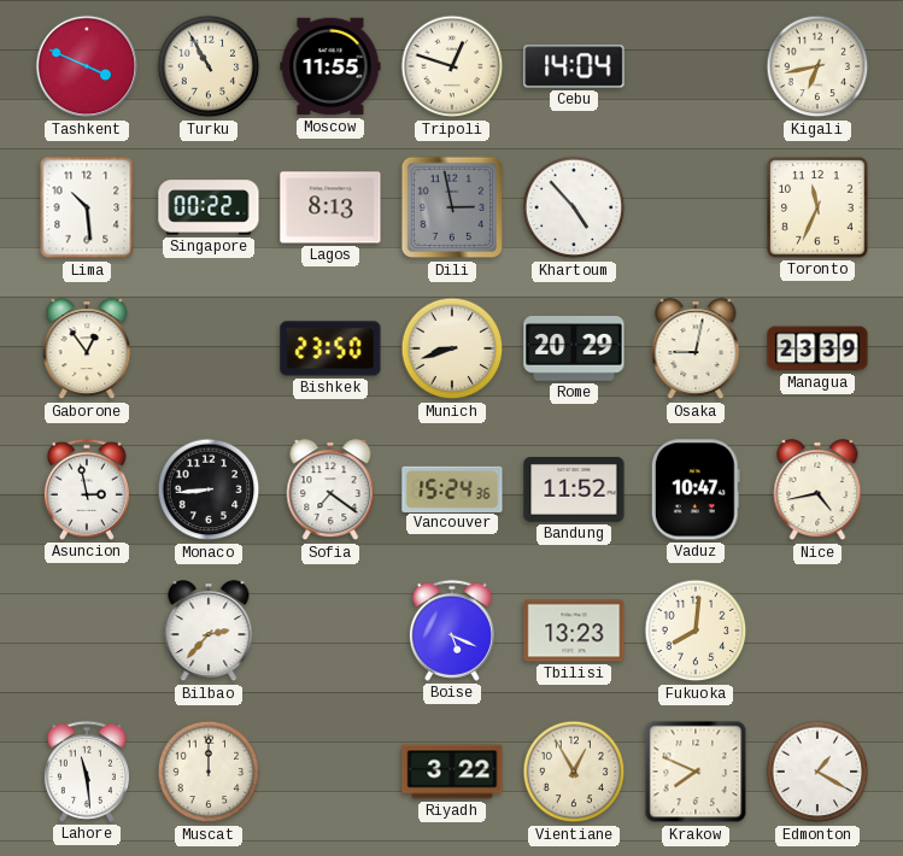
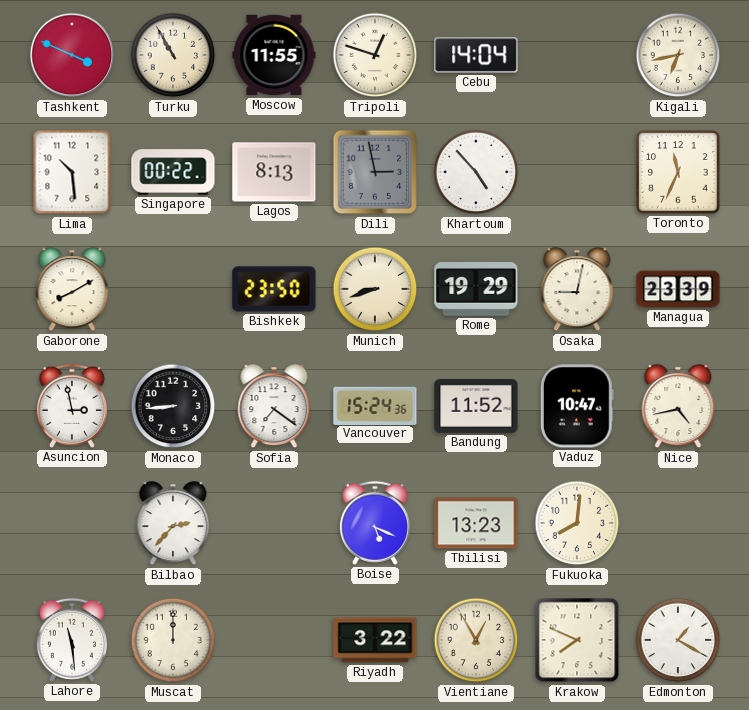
Gaborone: 12:54 -> 8:10
Rome: 20:29 -> 19:29
